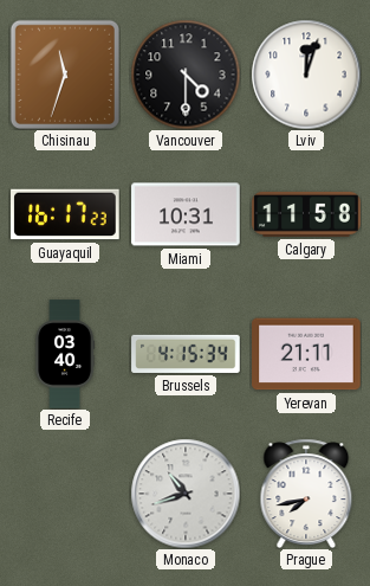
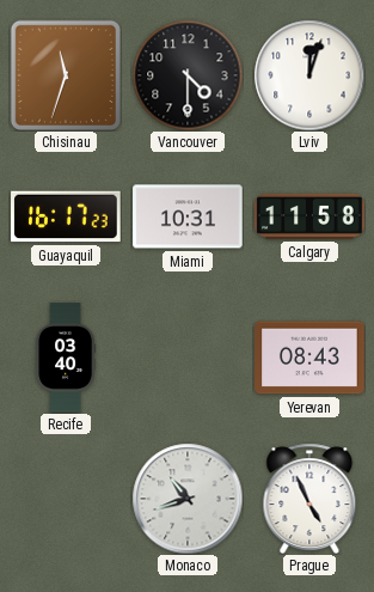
Brussels: 4:15 -> none
Yerevan: 21:11 -> 08:43
Prague: 7:43 -> 4:56
